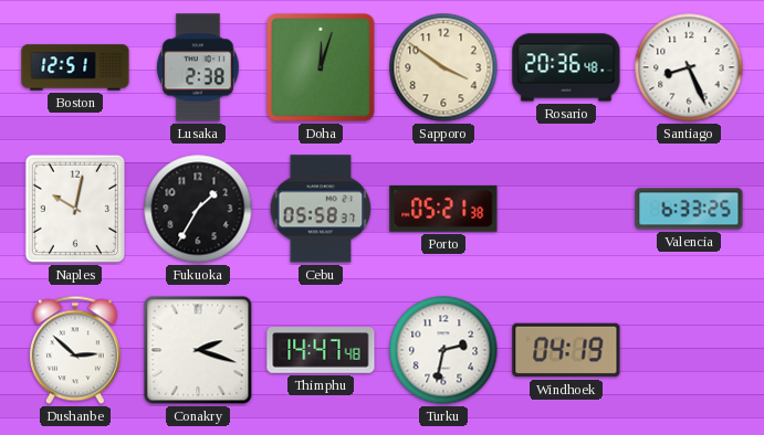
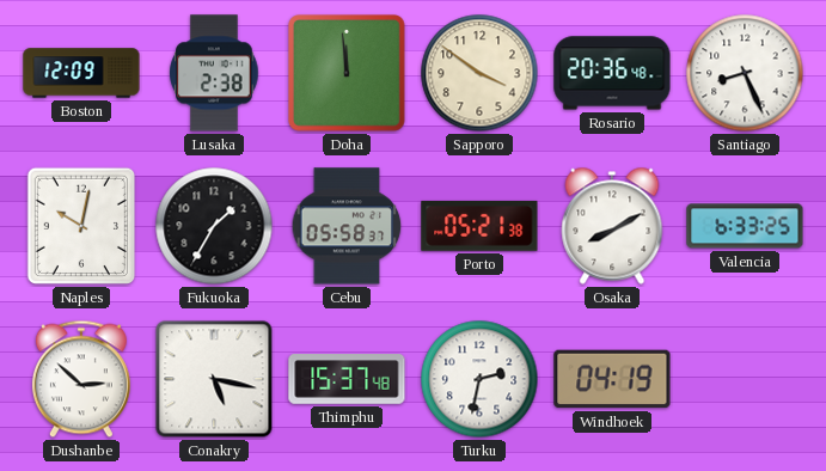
Boston: 12:51 -> 12:09
Doha: 12:03 -> 11:59
Osaka: none -> 8:10
Conakry: 2:18 -> 5:17
Thimphu: 14:47 -> 15:37
